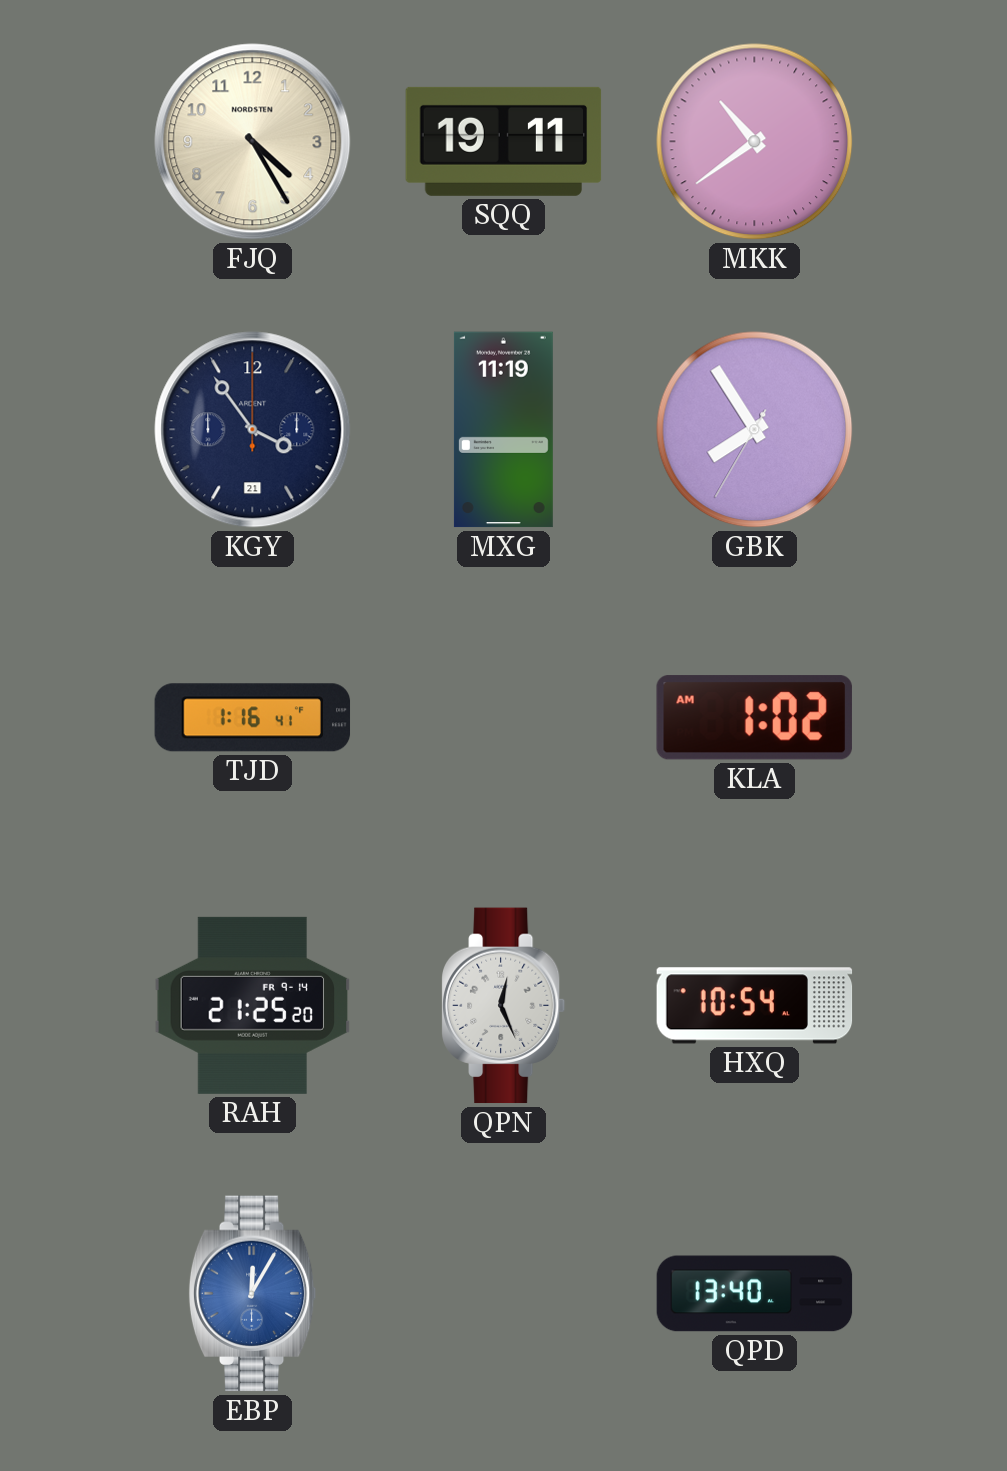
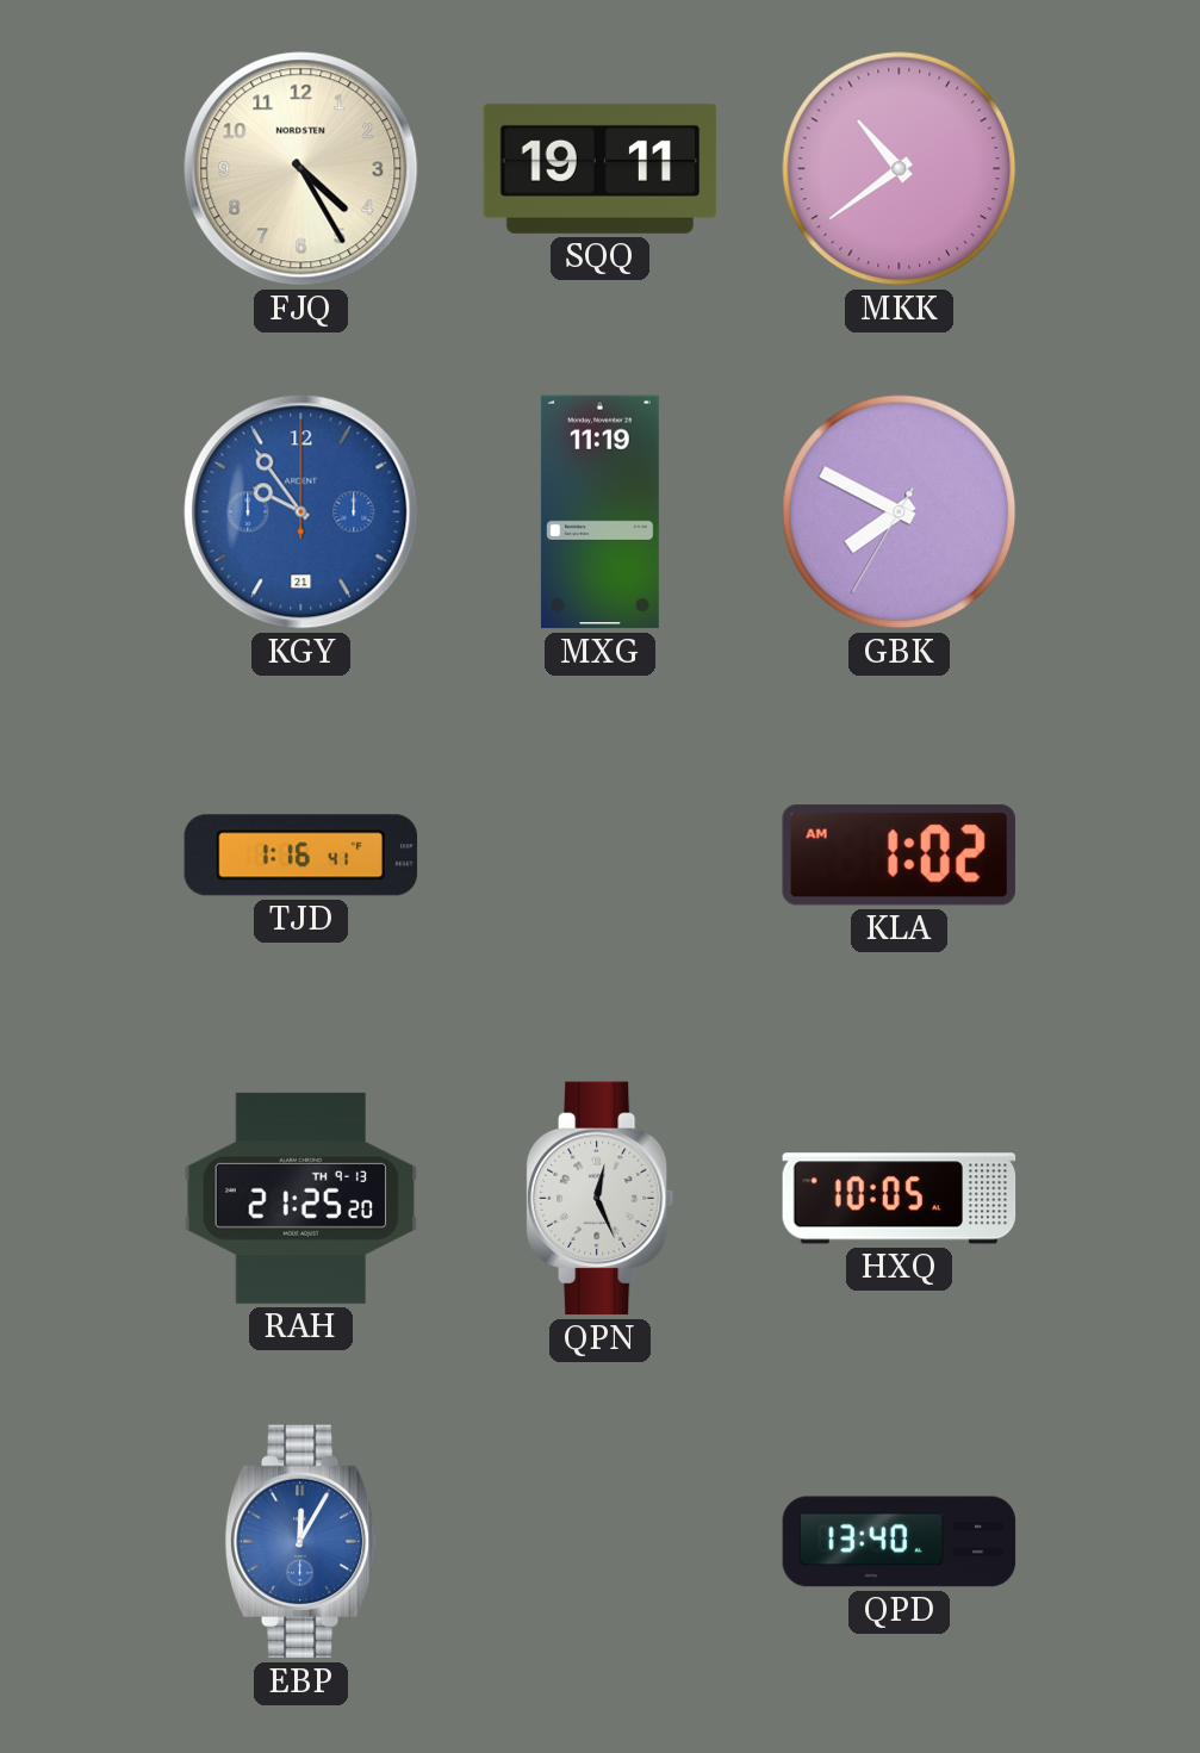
KGY: 3:54 -> 9:54
KGY dial: navy -> blue
GBK: 7:54 -> 7:49
RAH date: FR 9-14 -> TH 9-13
HXQ: 10:54 -> 10:05
